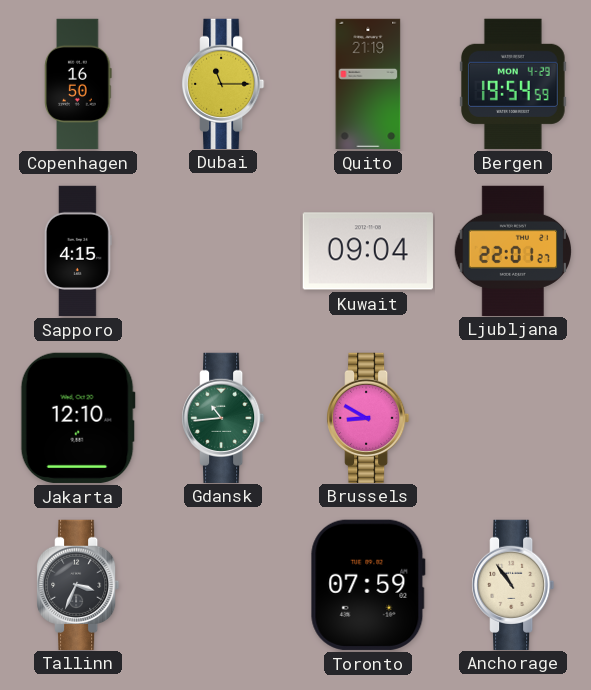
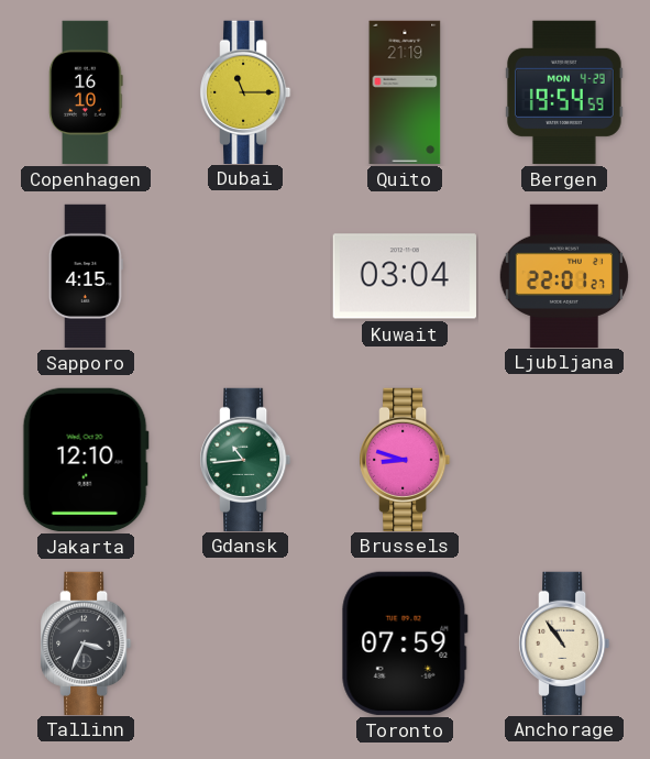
Copenhagen: 16:50 -> 16:10
Kuwait: 09:04 -> 03:04
Brussels: 8:50 -> 8:48
